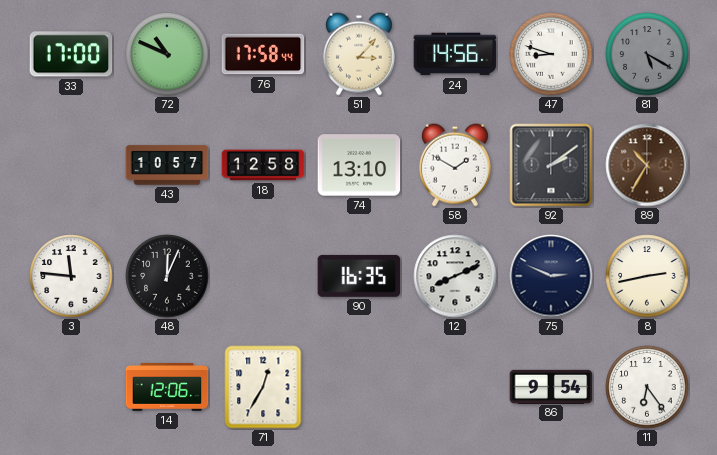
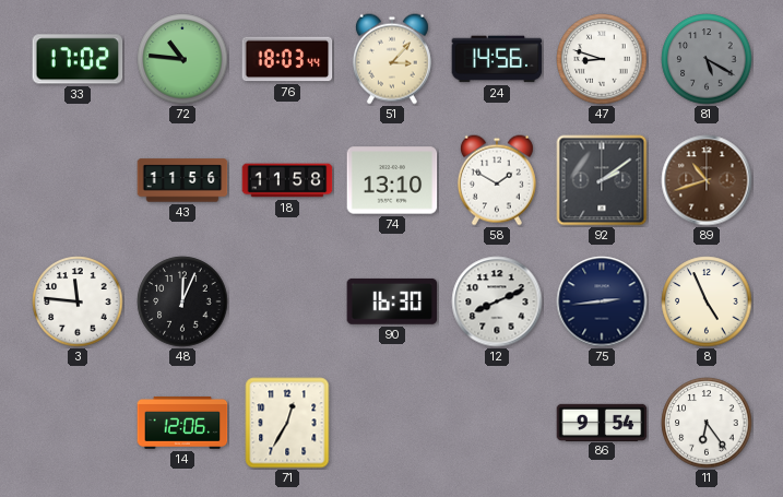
33: 17:00 -> 17:02
72: 10:49 -> 10:46
76: 17:58 -> 18:03
43: 10:57 -> 11:56
18: 12:58 -> 11:58
89: 10:35 -> 10:42
90: 16:35 -> 16:30
75: 2:49 -> 2:44
8: 2:43 -> 4:56
